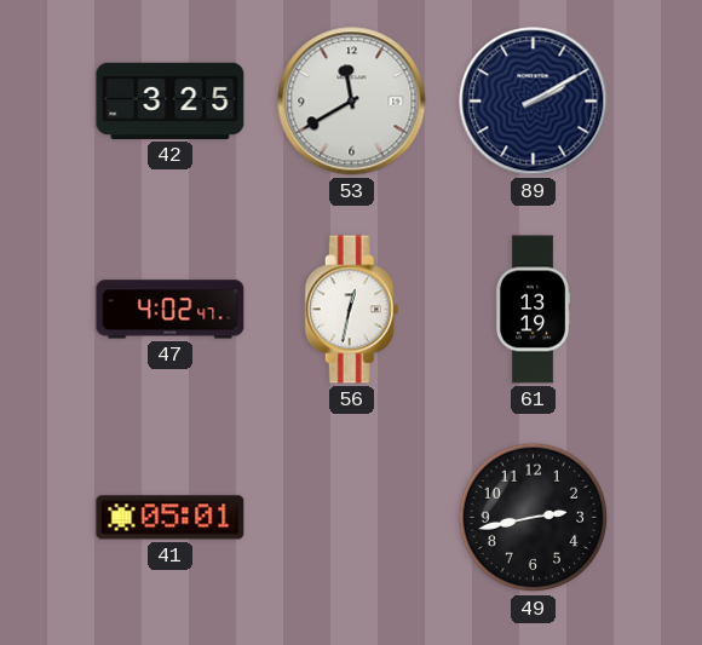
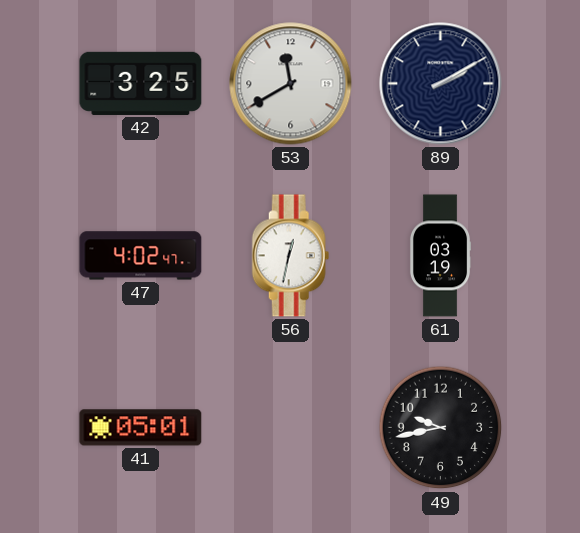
61: 13:19 -> 03:19
49: 2:43 -> 9:43
